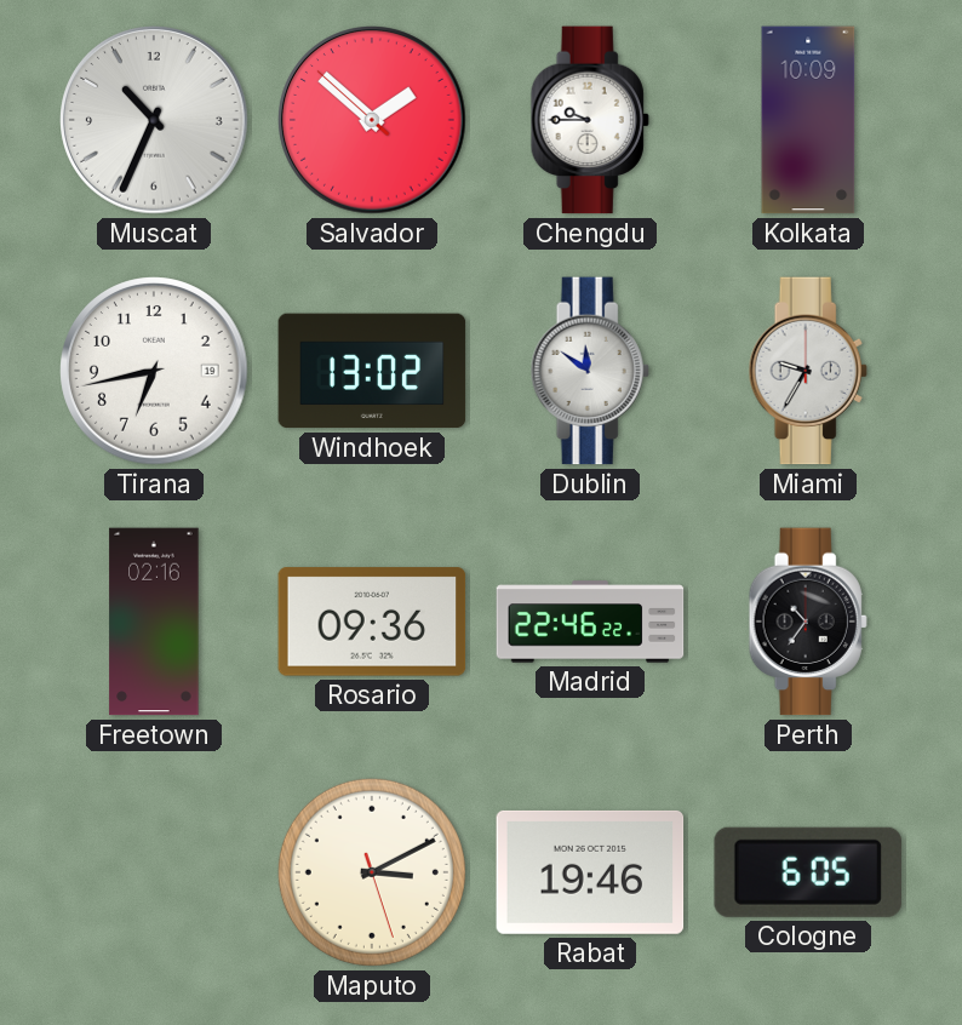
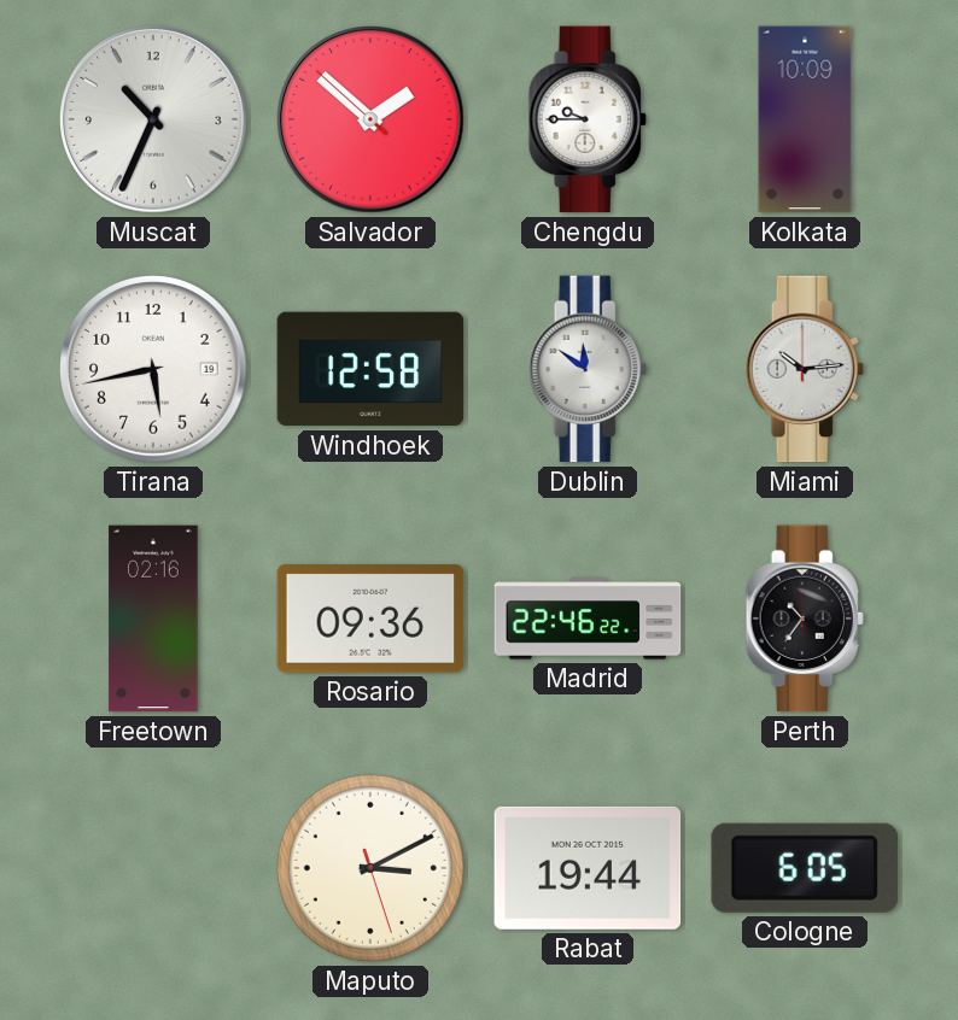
Tirana: 6:43 -> 5:43
Windhoek: 13:02 -> 12:58
Miami: 9:35 -> 10:14
Rabat: 19:46 -> 19:44
